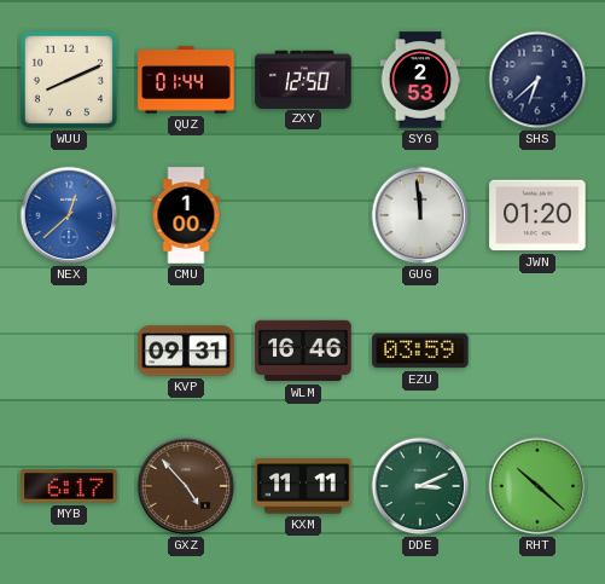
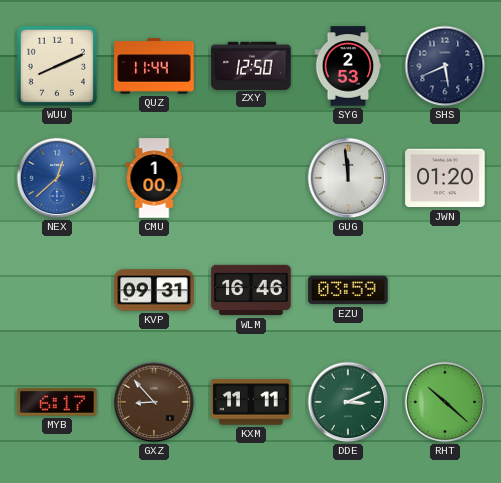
QUZ: 01:44 -> 11:44
SHS: 6:38 -> 5:41
GXZ: 4:53 -> 8:53
